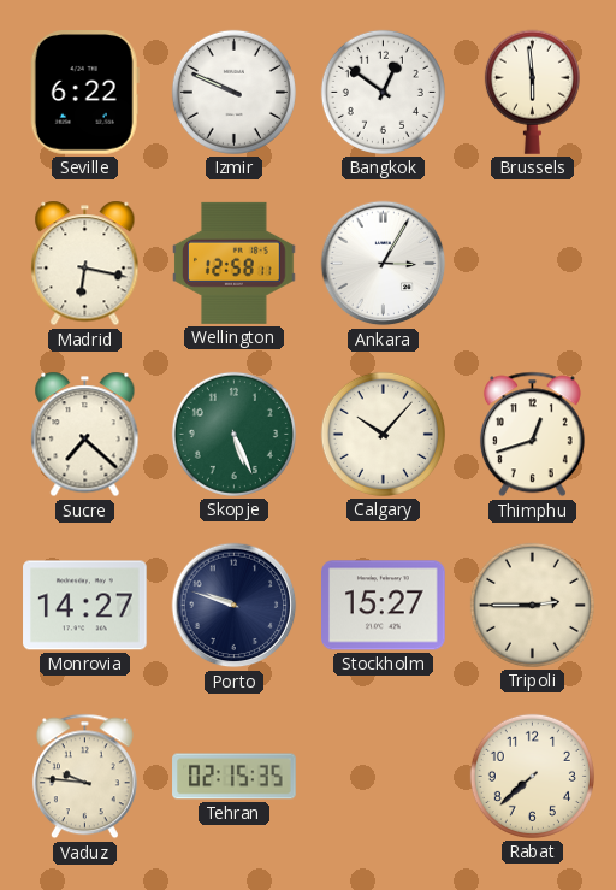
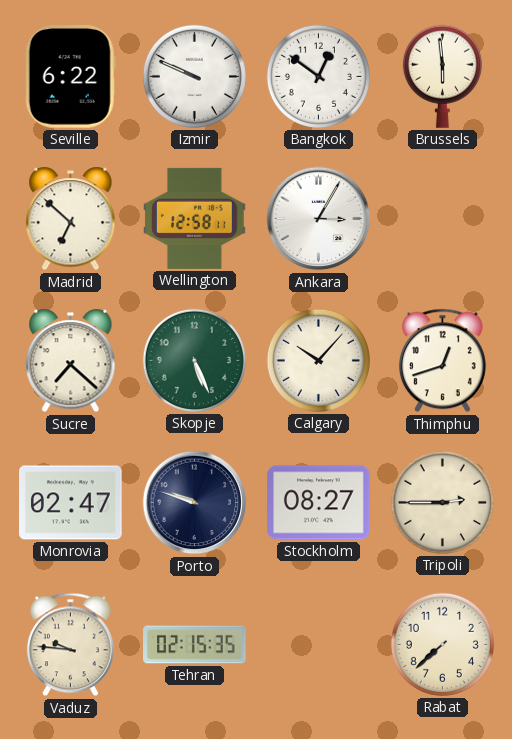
Madrid: 6:17 -> 6:52
Monrovia: 14:27 -> 02:47
Stockholm: 15:27 -> 08:27
